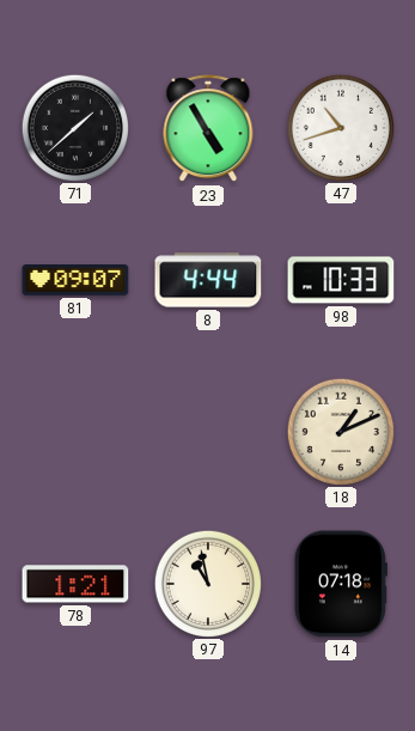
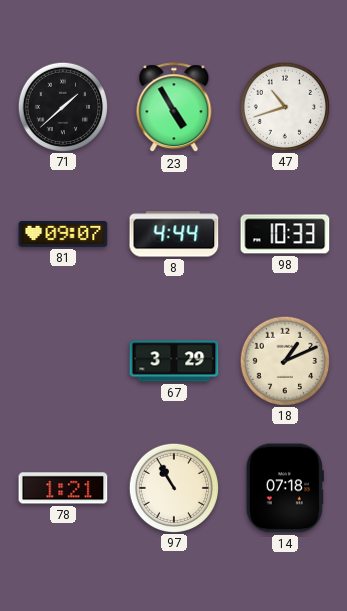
67: none -> 3:29
97: 10:58 -> 10:55
